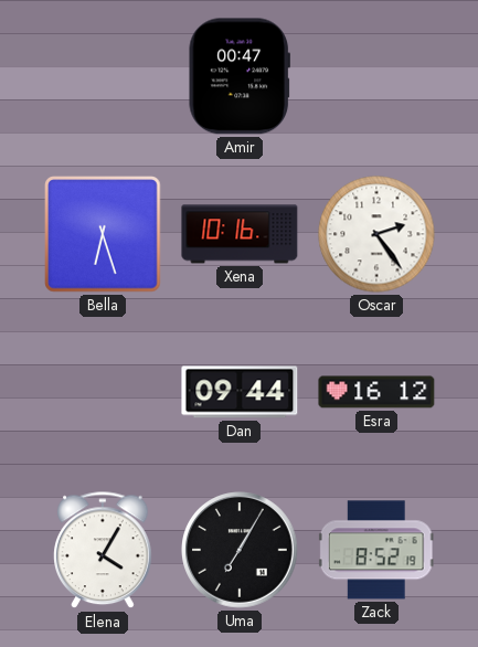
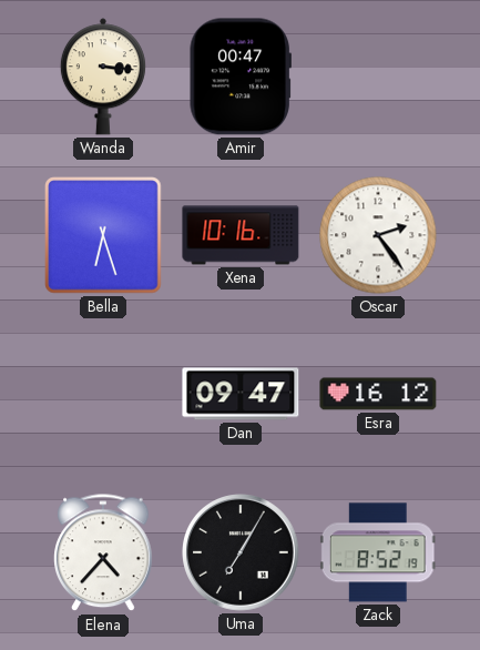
Wanda: none -> 3:16
Dan: 09:44 -> 09:47
Elena: 4:05 -> 4:37
